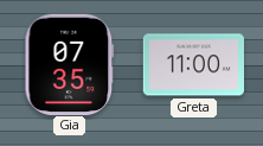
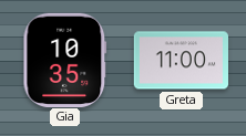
Gia: 07:35 -> 10:35
